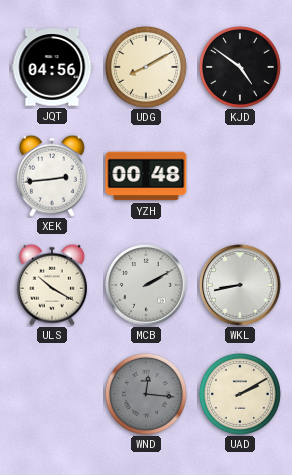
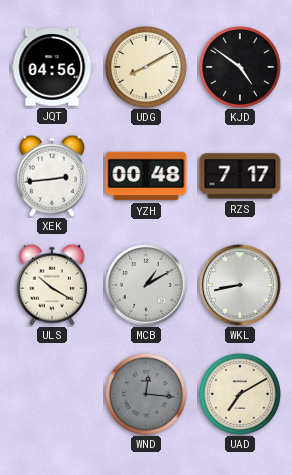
RZS: none -> 7:17
MCB: 2:10 -> 1:10
UAD: 2:10 -> 7:10
